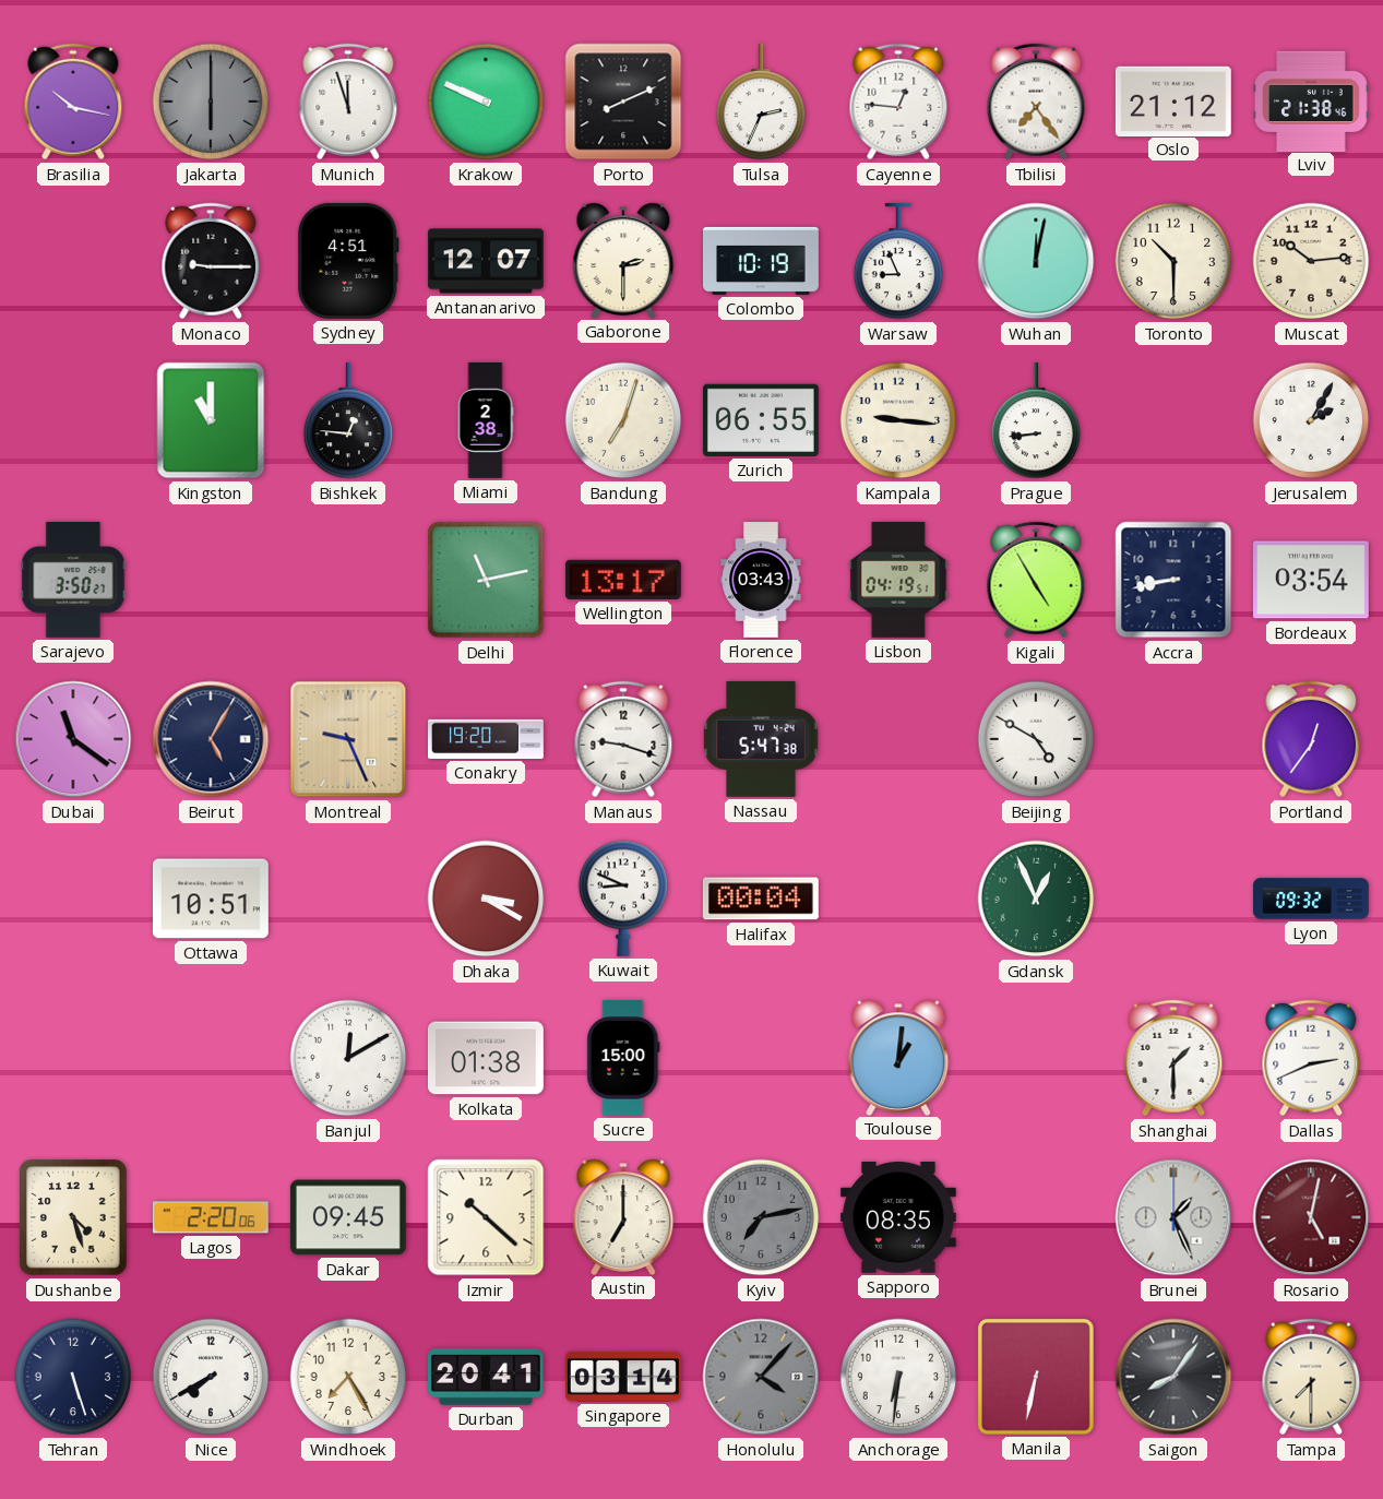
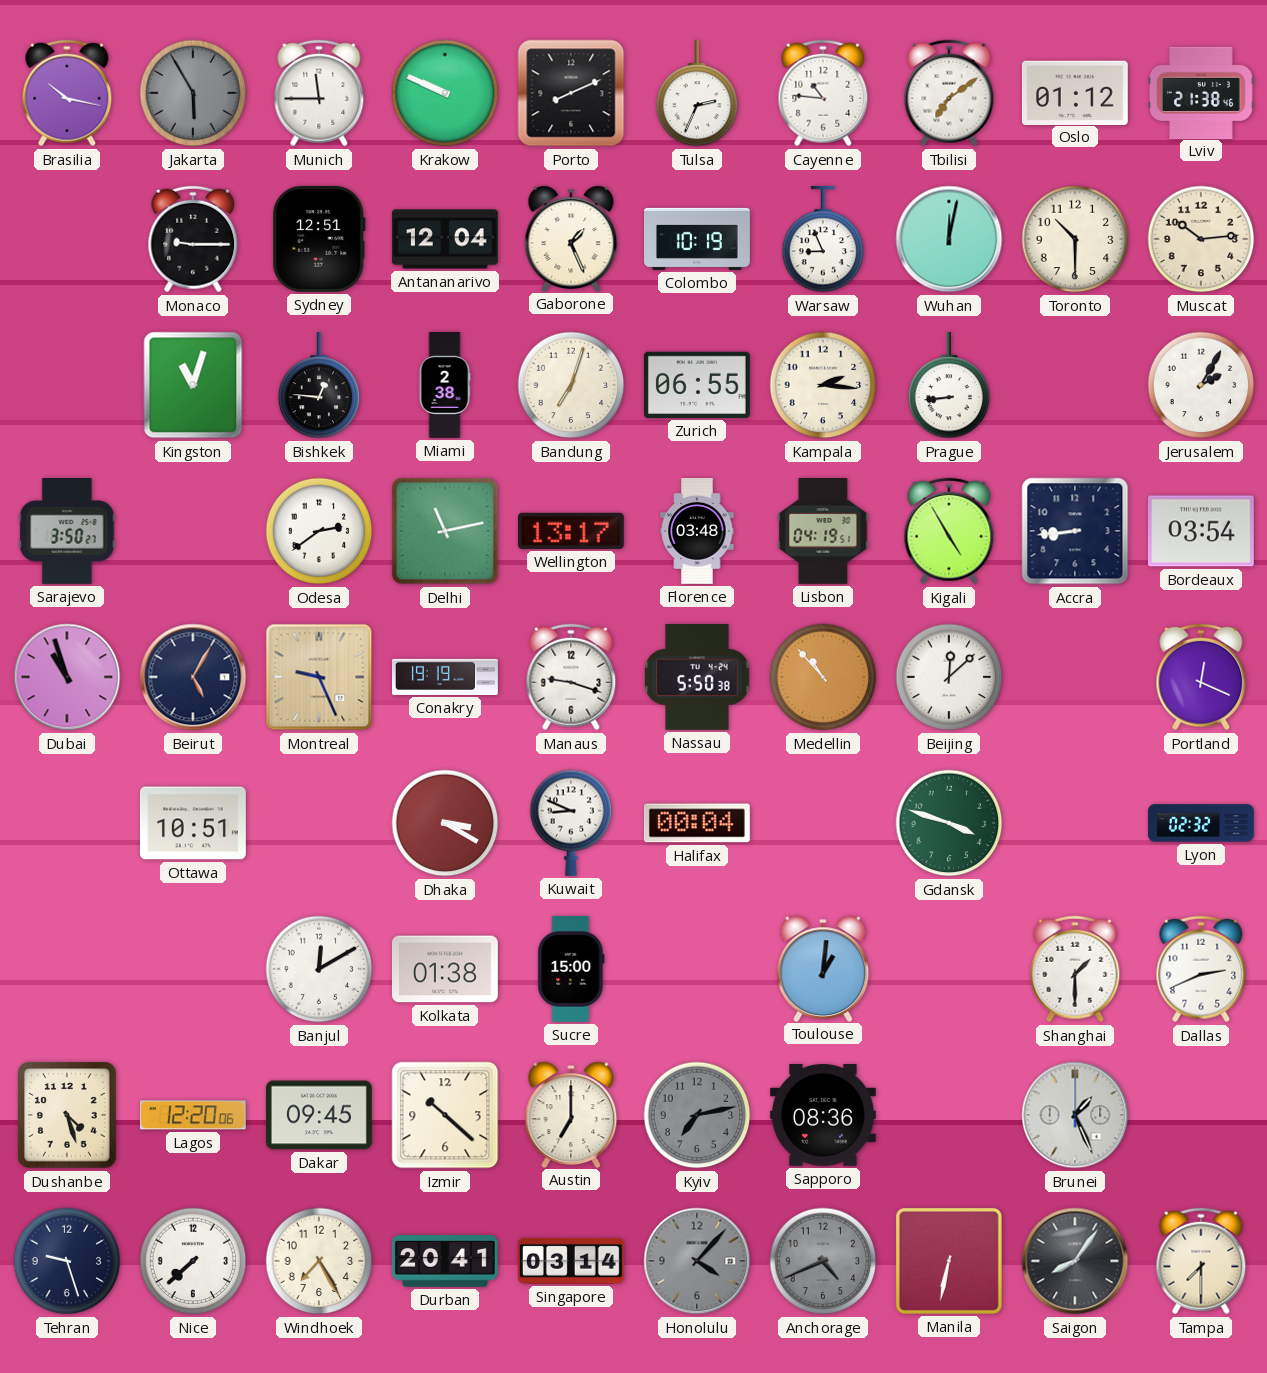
Jakarta: 6:00 -> 5:55
Munich: 11:57 -> 11:45
Cayenne: 12:46 -> 10:46
Tbilisi: 7:24 -> 7:09
Oslo: 21:12 -> 01:12
Sydney: 4:51 -> 12:51
Antananarivo: 12:07 -> 12:04
Gaborone: 2:30 -> 1:26
Kingston: 11:00 -> 11:03
Kampala: 9:16 -> 2:16
Odesa: none -> 2:39
Florence: 03:43 -> 03:48
Accra: 8:43 -> 8:44
Dubai: 11:21 -> 10:57
Conakry: 19:20 -> 19:19
Nassau: 5:47 -> 5:50
Medellin: none -> 10:53
Beijing: 4:50 -> 12:08
Portland: 12:36 -> 12:19
Gdansk: 12:56 -> 3:48
Lyon: 09:32 -> 02:32
Lagos: 2:20 -> 12:20
Sapporo: 08:35 -> 08:36
Rosario: 5:02 -> none
Tehran: 5:27 -> 9:27
Nice: 7:40 -> 7:38
Anchorage: 6:31 -> 4:41
Anchorage dial: white -> grey
